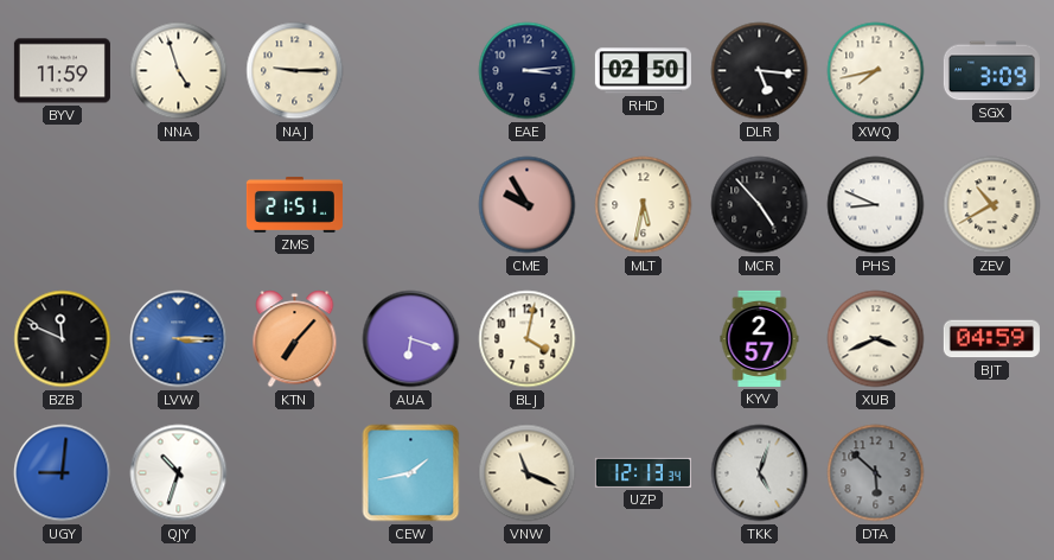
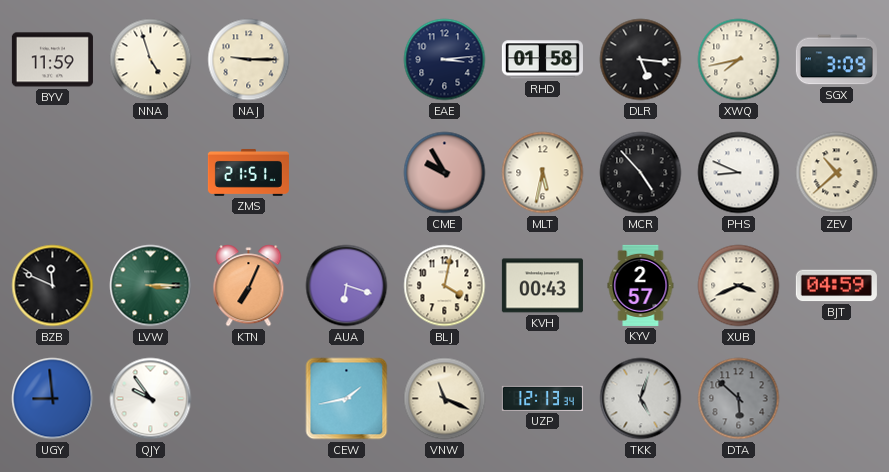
RHD: 02:50 -> 01:58
ZEV: 10:40 -> 10:38
LVW dial: blue -> green
KTN: 7:07 -> 7:04
KVH: none -> 00:43
UGY: 9:01 -> 8:59
QJY: 10:33 -> 9:54
